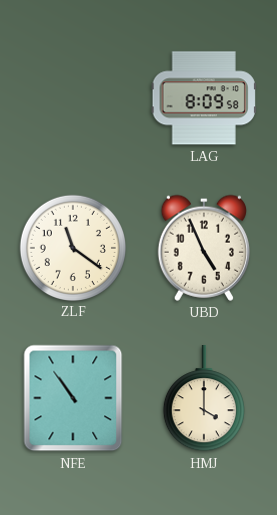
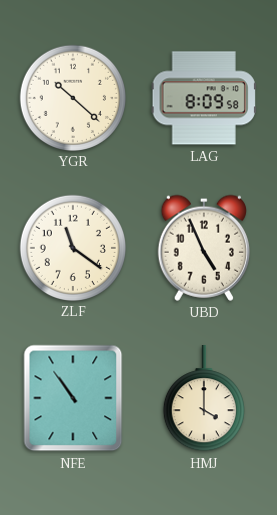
YGR: none -> 10:22
